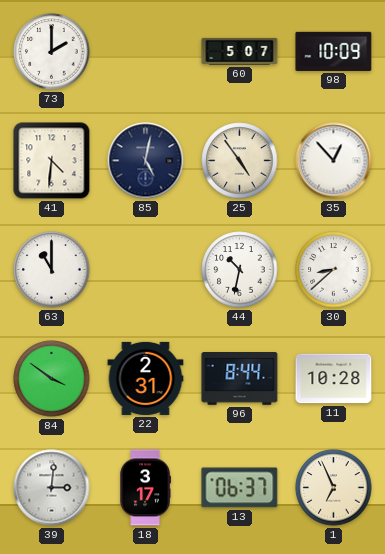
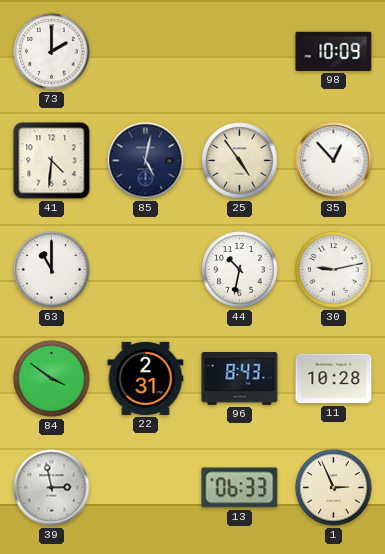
60: 5:07 -> none
30: 8:38 -> 9:13
96: 8:44 -> 8:43
39: 3:01 -> 2:58
18: 3:17 -> none
13: 06:37 -> 06:33
1: 6:56 -> 2:56
